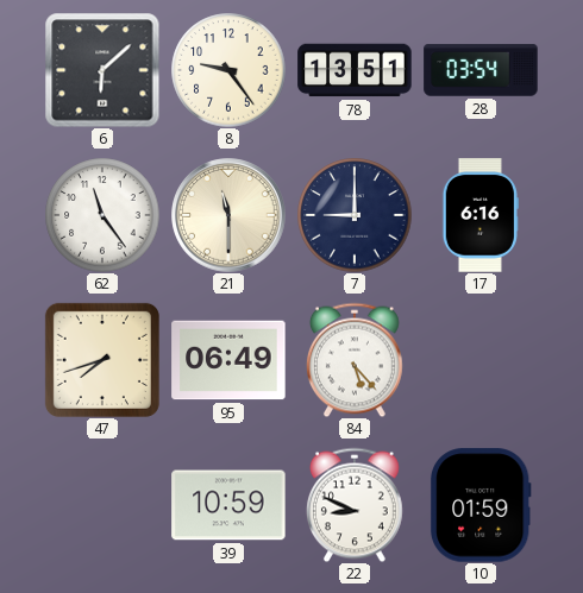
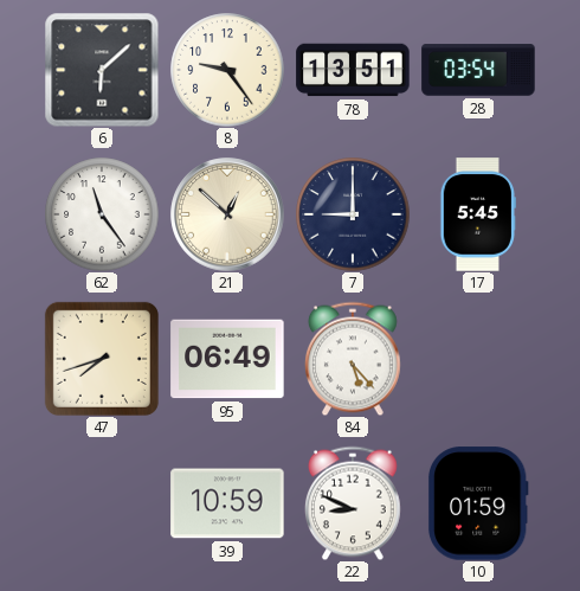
21: 11:30 -> 12:52
17: 6:16 -> 5:45
